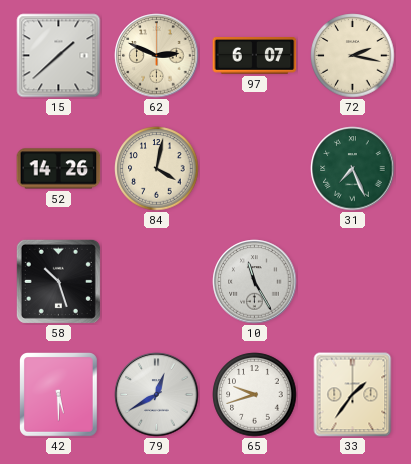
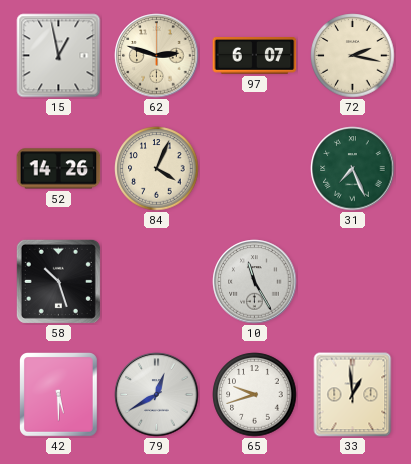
15: 1:38 -> 12:58
62: 2:49 -> 2:48
84: 4:02 -> 4:04
33: 1:36 -> 12:59
